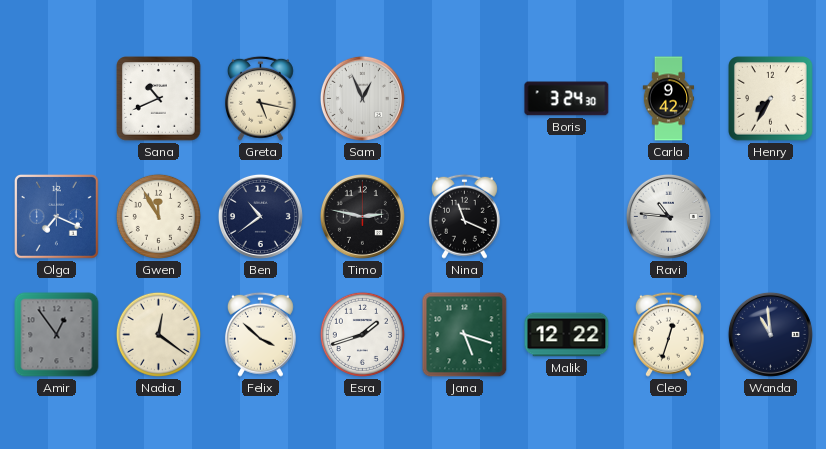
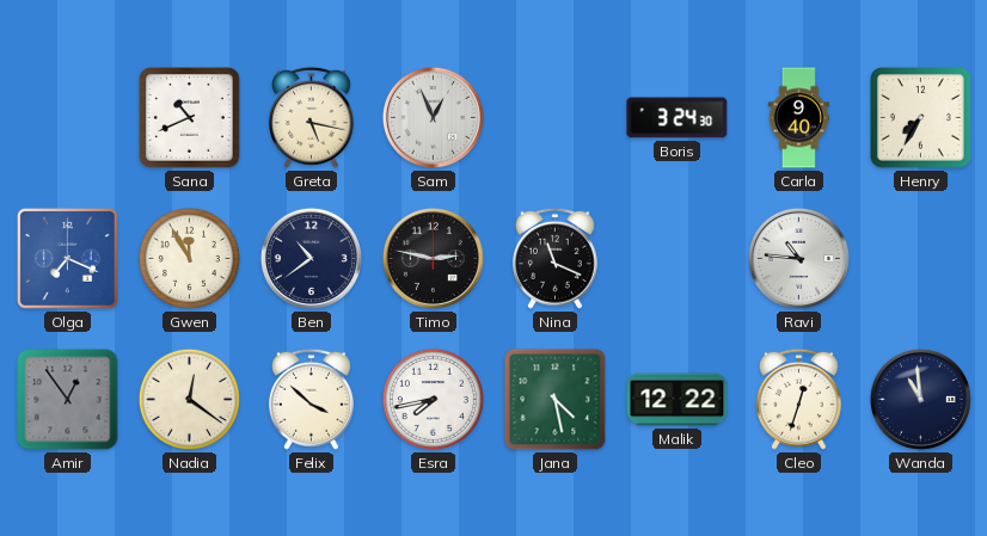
Carla: 9:42 -> 9:40
Esra: 1:42 -> 7:43
Jana: 5:18 -> 4:28
